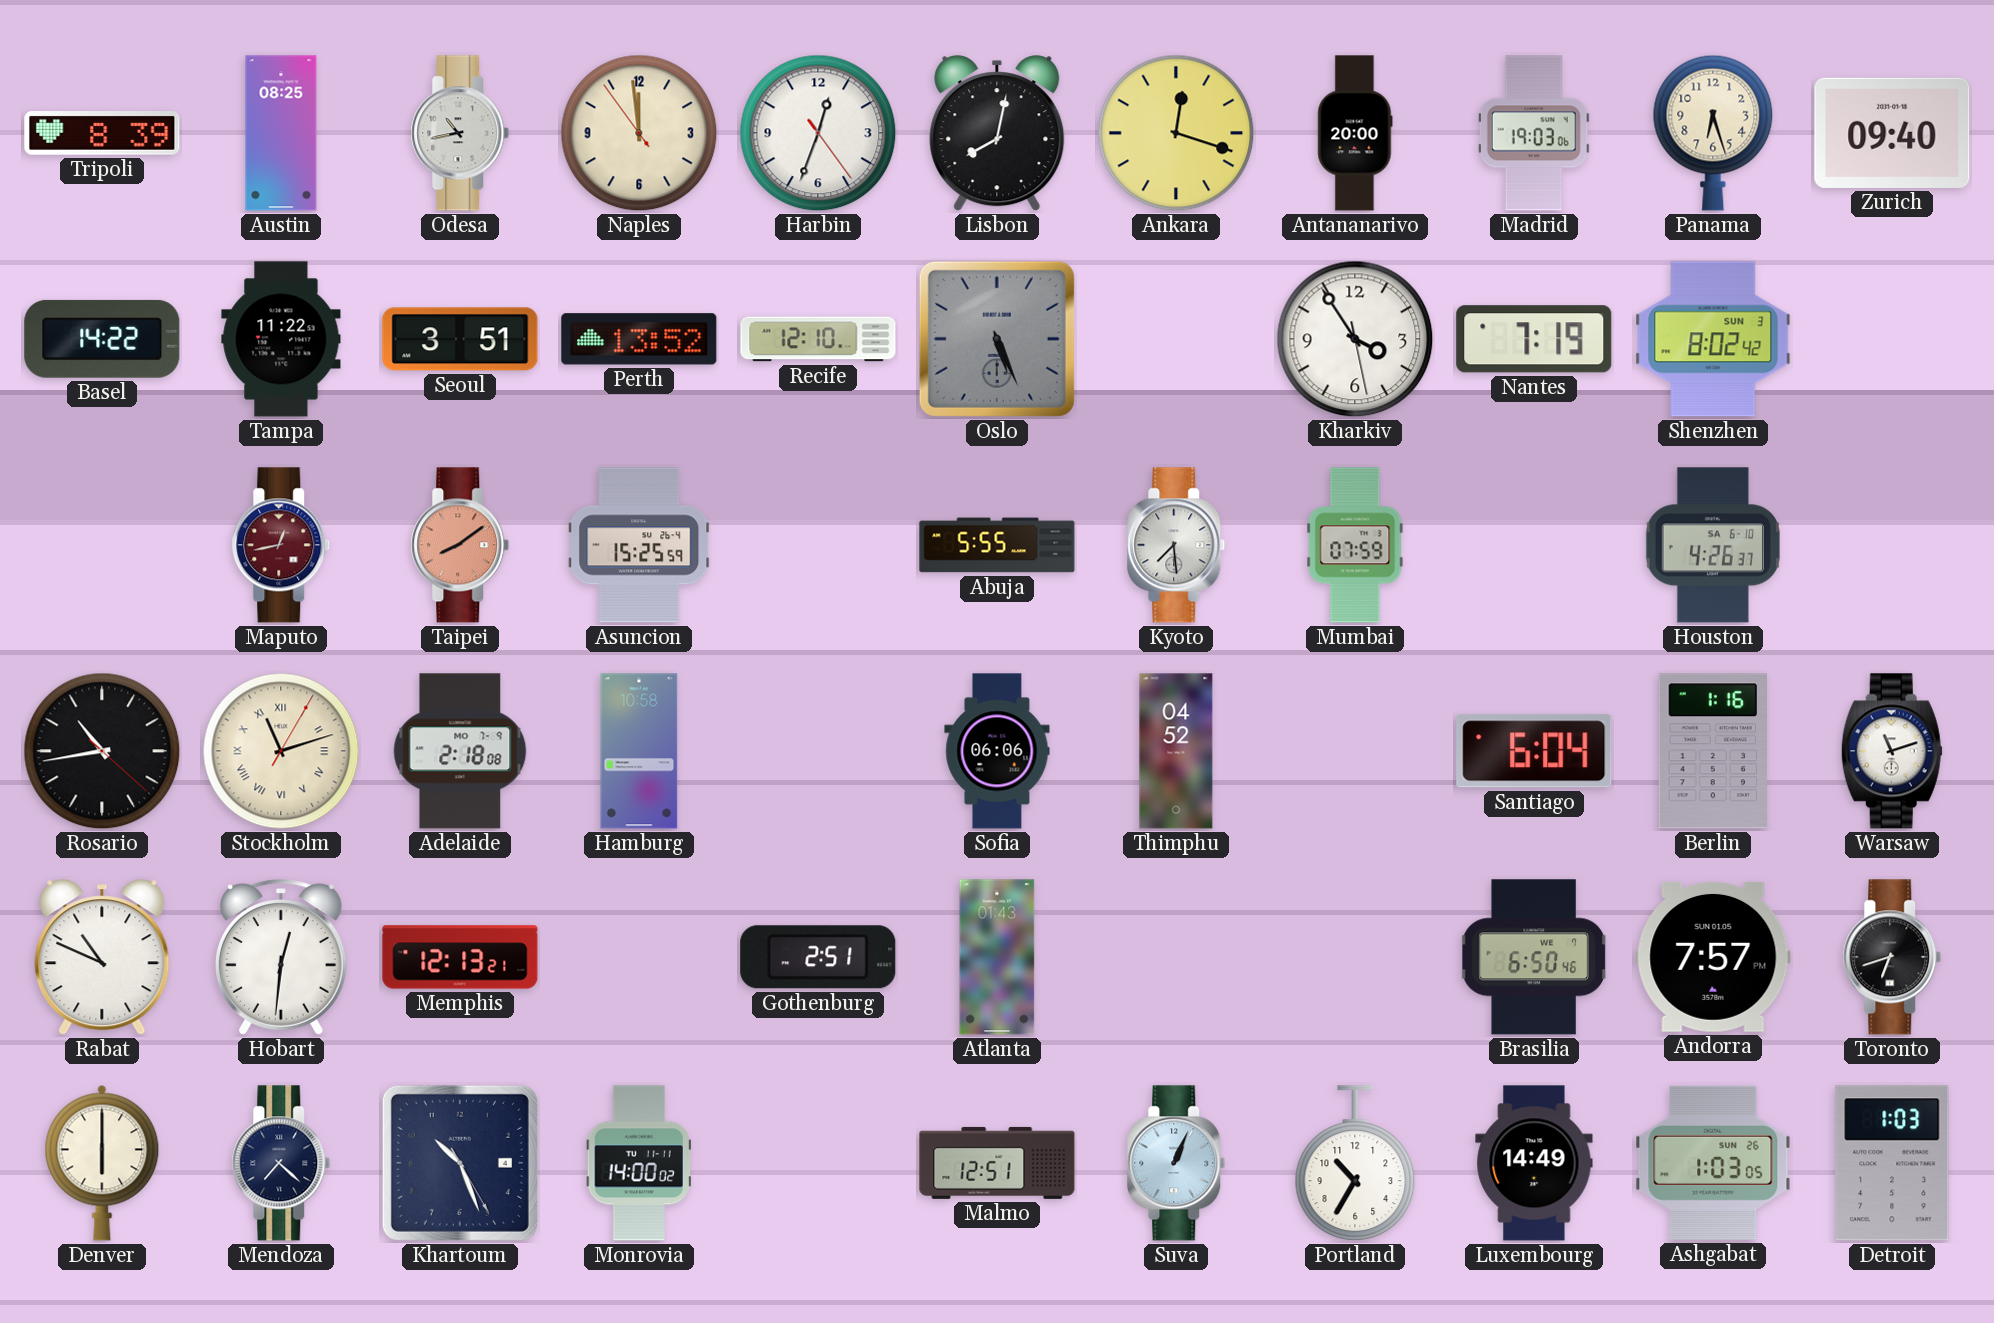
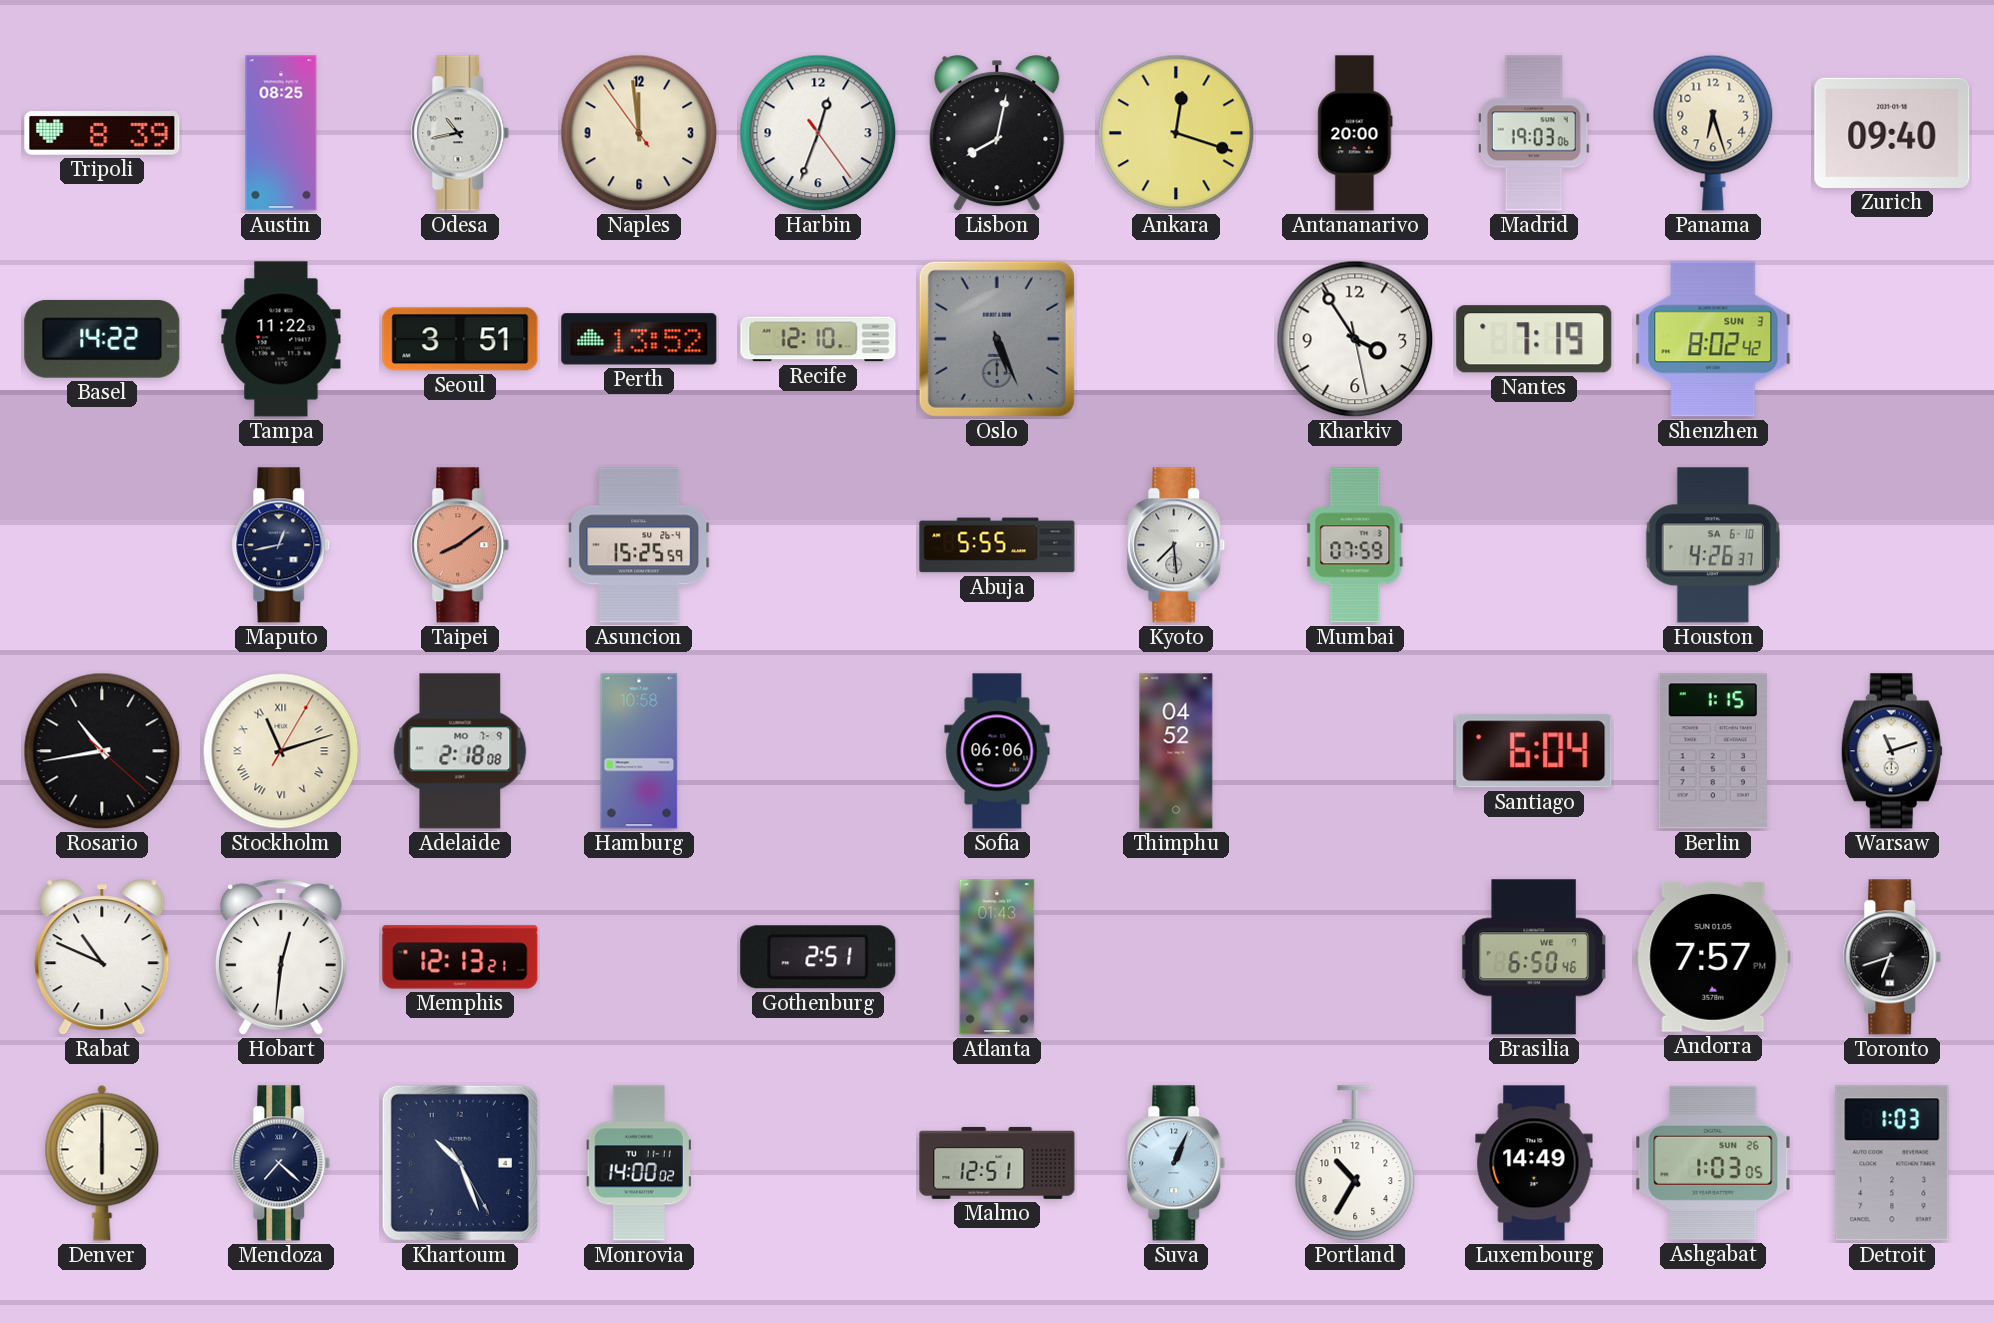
Maputo dial: burgundy -> navy
Berlin: 1:16 -> 1:15
